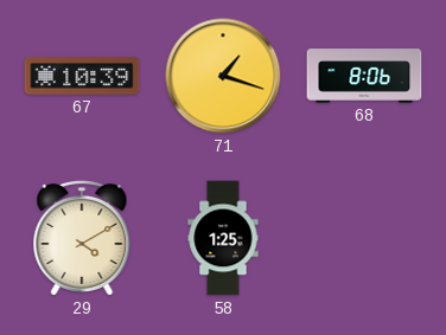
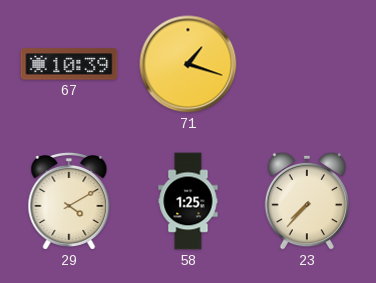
68: 8:06 -> none
23: none -> 7:37
